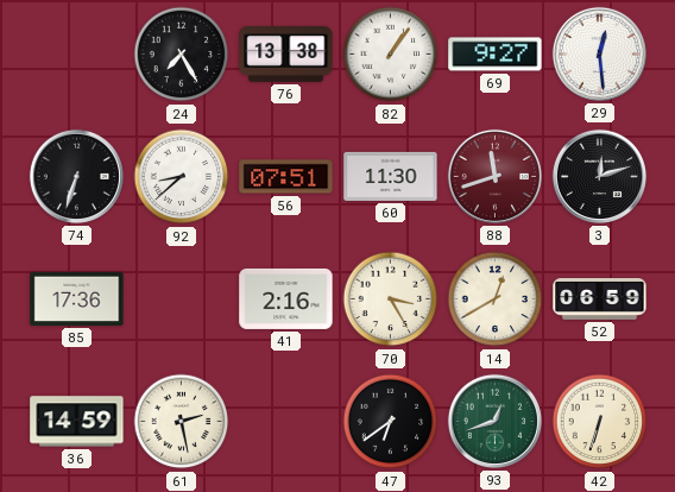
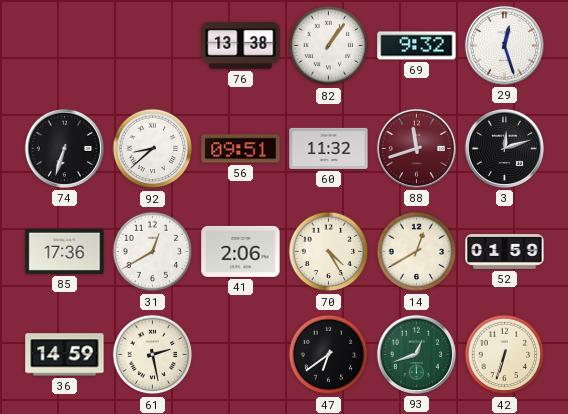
24: 7:25 -> none
69: 9:27 -> 9:32
29: 12:29 -> 12:27
56: 07:51 -> 09:51
60: 11:30 -> 11:32
31: none -> 12:40
41: 2:16 -> 2:06
70: 3:25 -> 4:25
52: 06:59 -> 01:59
